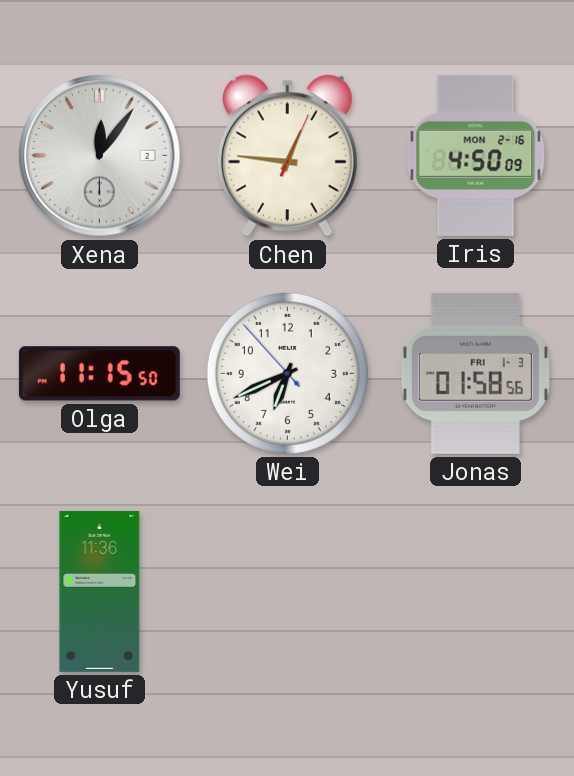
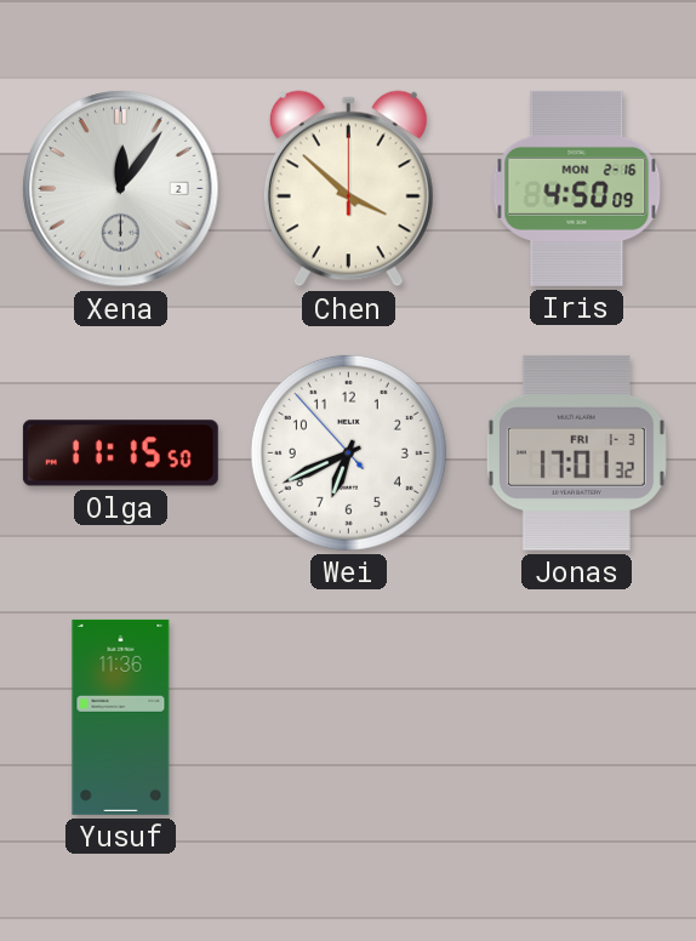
Chen: 12:46 -> 3:52
Jonas: 01:58 -> 17:01
